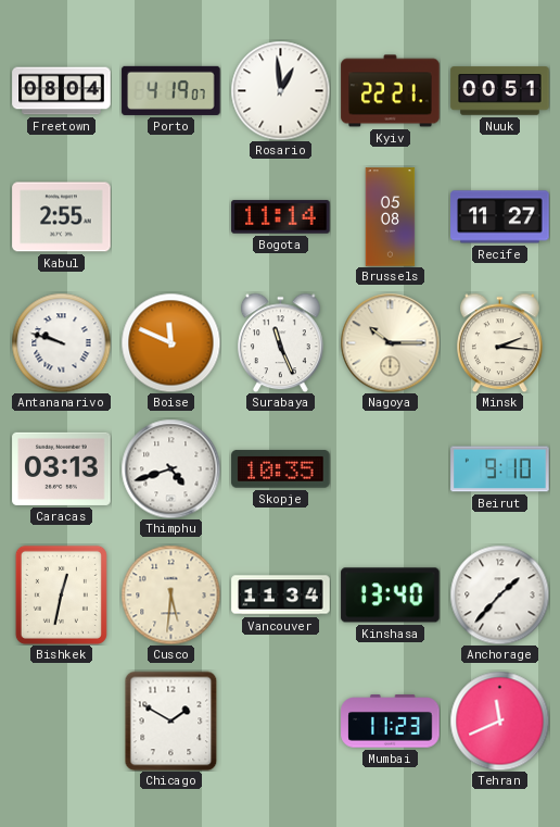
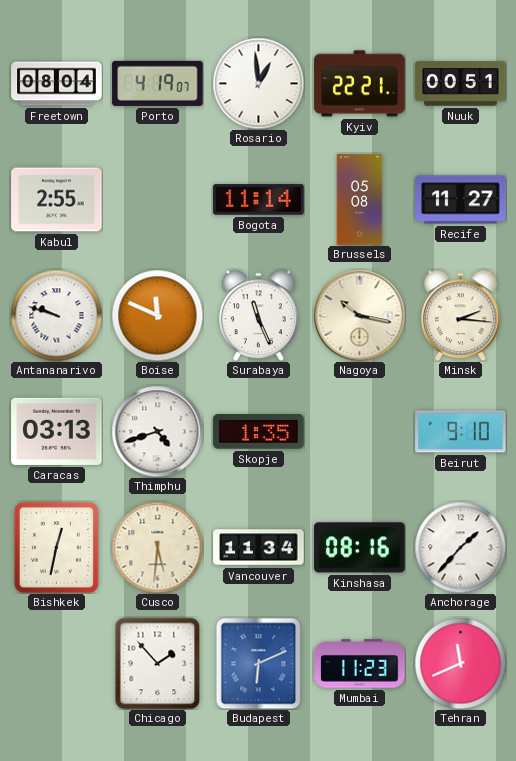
Nagoya: 10:15 -> 10:17
Skopje: 10:35 -> 1:35
Kinshasa: 13:40 -> 08:16
Chicago: 1:50 -> 1:53
Budapest: none -> 6:11
